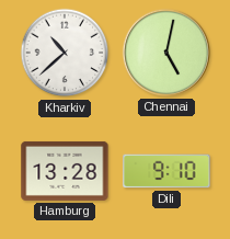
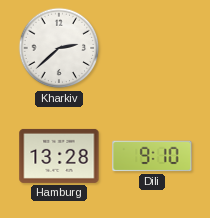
Kharkiv: 10:38 -> 2:38
Chennai: 5:02 -> none
